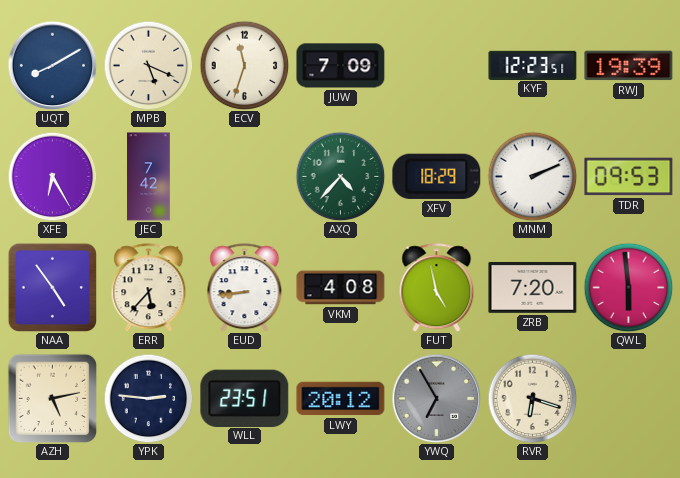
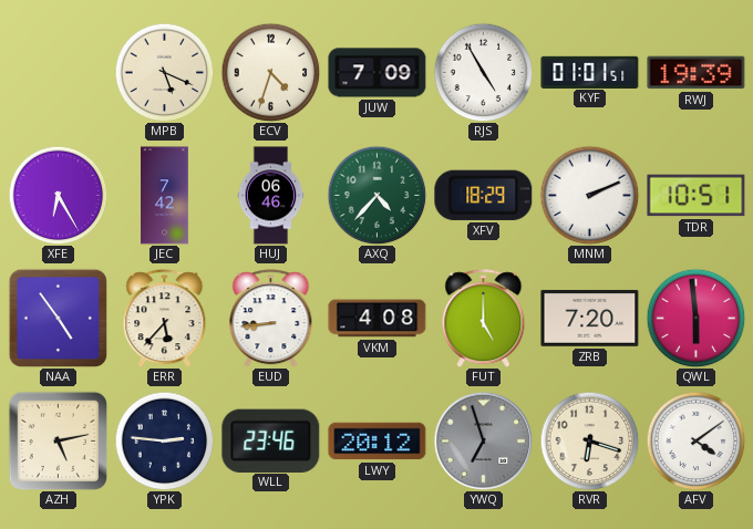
UQT: 8:10 -> none
ECV: 11:33 -> 4:33
RJS: none -> 4:55
KYF: 12:23 -> 01:01
HUJ: none -> 06:46
TDR: 09:53 -> 10:51
FUT: 4:58 -> 5:00
WLL: 23:51 -> 23:46
YWQ: 6:55 -> 6:57
AFV: none -> 4:09
